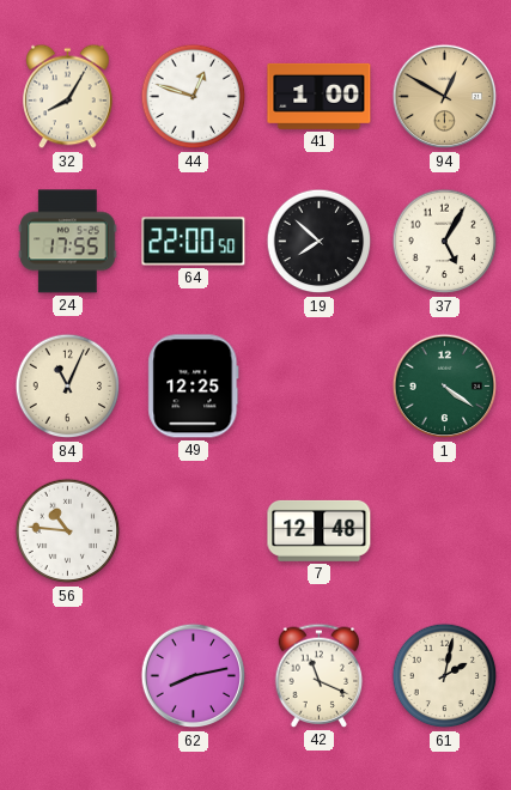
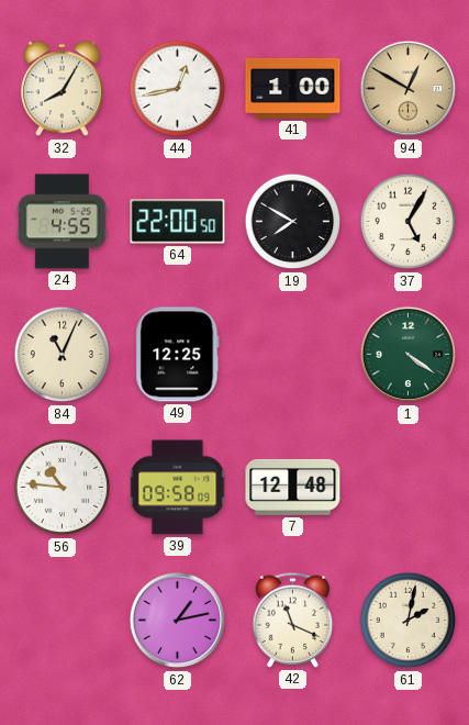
44: 12:48 -> 12:43
24: 17:55 -> 4:55
19: 7:52 -> 7:50
39: none -> 09:58
62: 8:13 -> 1:13
